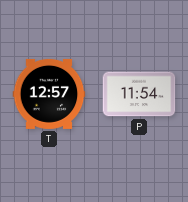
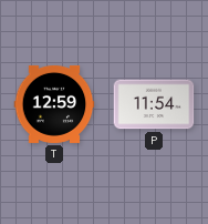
T: 12:57 -> 12:59
